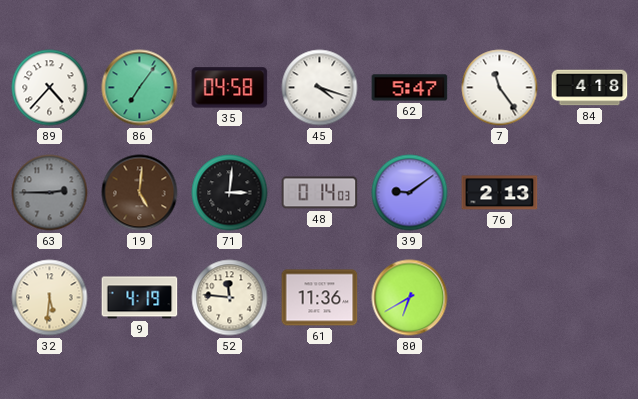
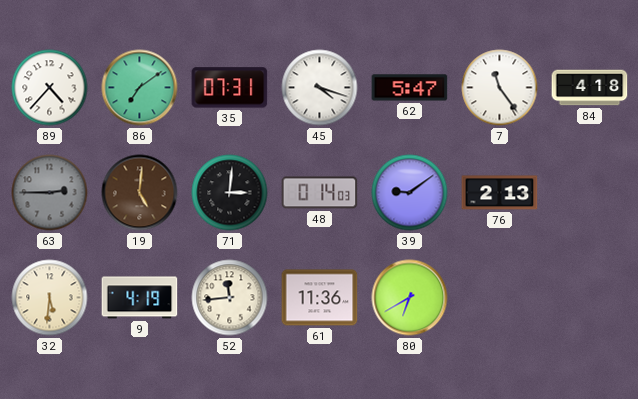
86: 7:06 -> 7:09
35: 04:58 -> 07:31
52: 11:46 -> 11:44
